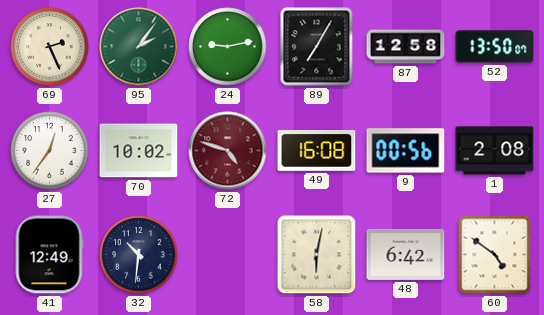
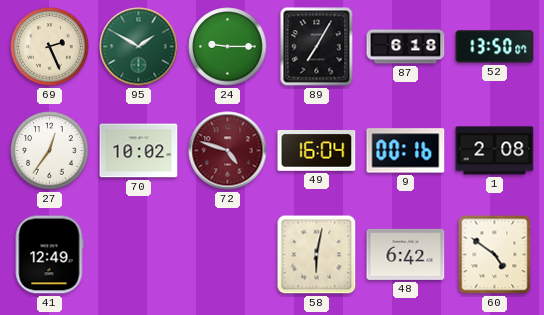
95: 2:06 -> 1:50
24: 9:13 -> 9:15
87: 12:58 -> 6:18
49: 16:08 -> 16:04
9: 00:56 -> 00:16
32: 10:31 -> none
